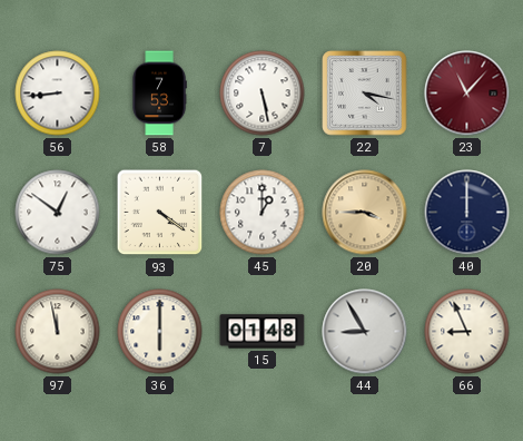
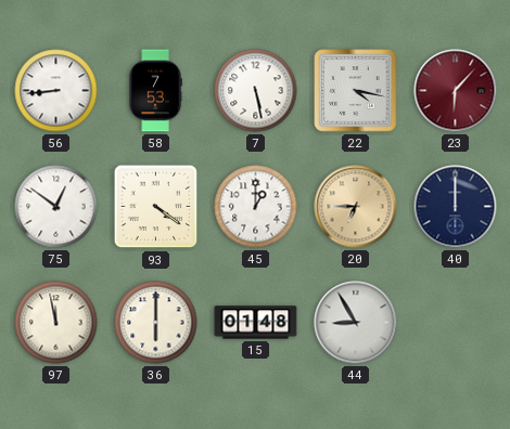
23: 11:07 -> 6:07
20: 3:45 -> 6:45
66: 8:56 -> none
